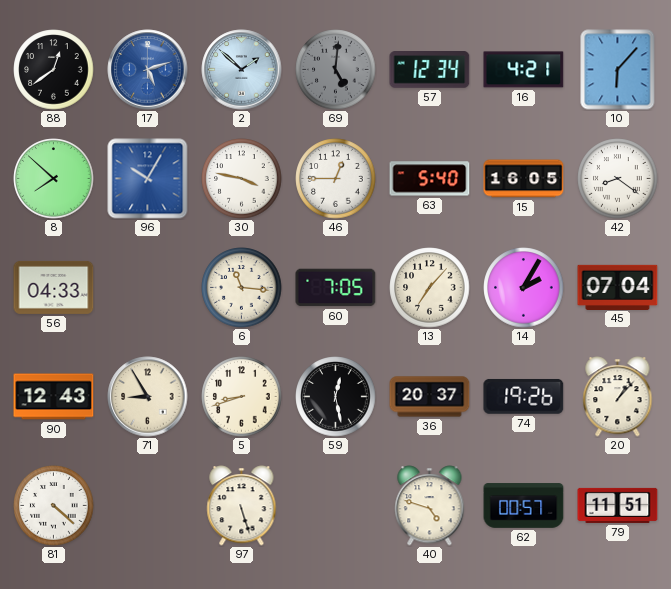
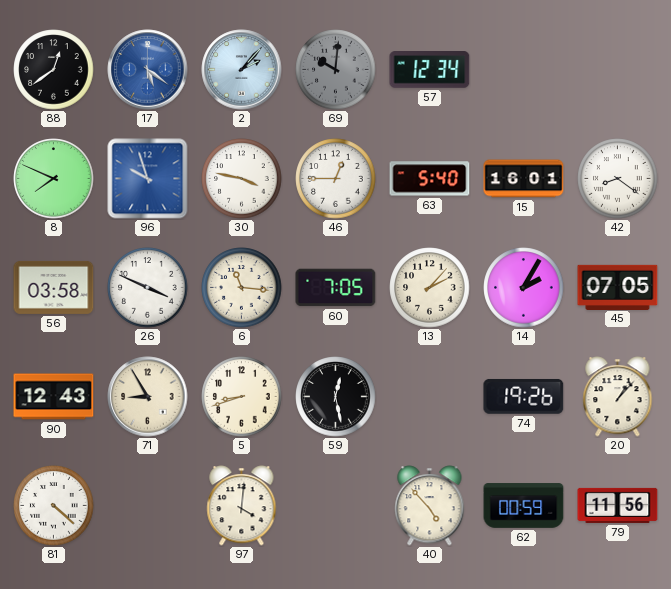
17: 5:12 -> 5:21
2: 1:52 -> 2:07
69: 5:01 -> 10:01
16: 4:21 -> none
10: 6:07 -> none
8: 7:52 -> 7:49
96: 10:05 -> 9:57
15: 16:05 -> 16:01
56: 04:33 -> 03:58
26: none -> 3:49
13: 7:07 -> 2:07
45: 07:04 -> 07:05
36: 20:37 -> none
97: 5:27 -> 4:01
40: 4:48 -> 4:53
62: 00:57 -> 00:59
79: 11:51 -> 11:56
